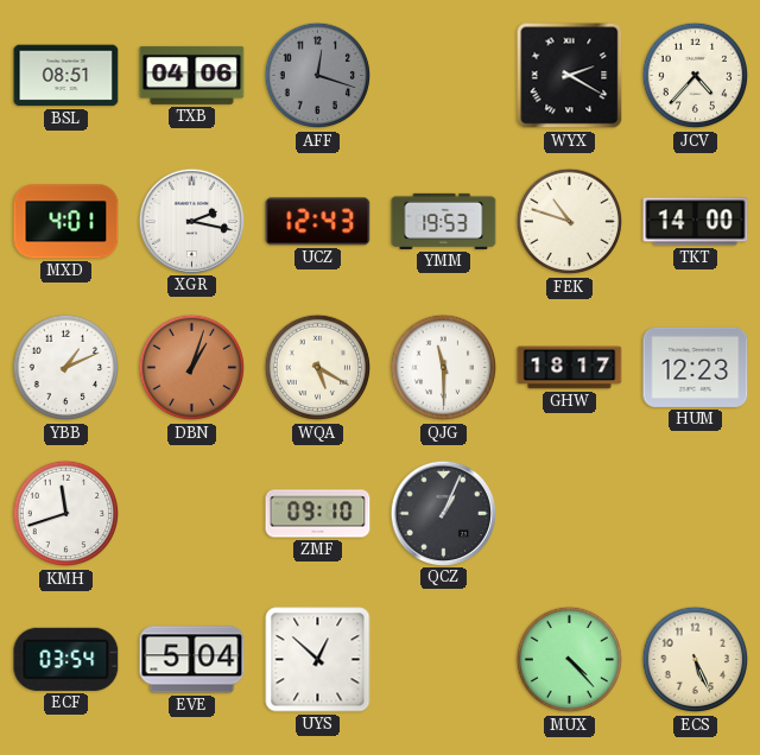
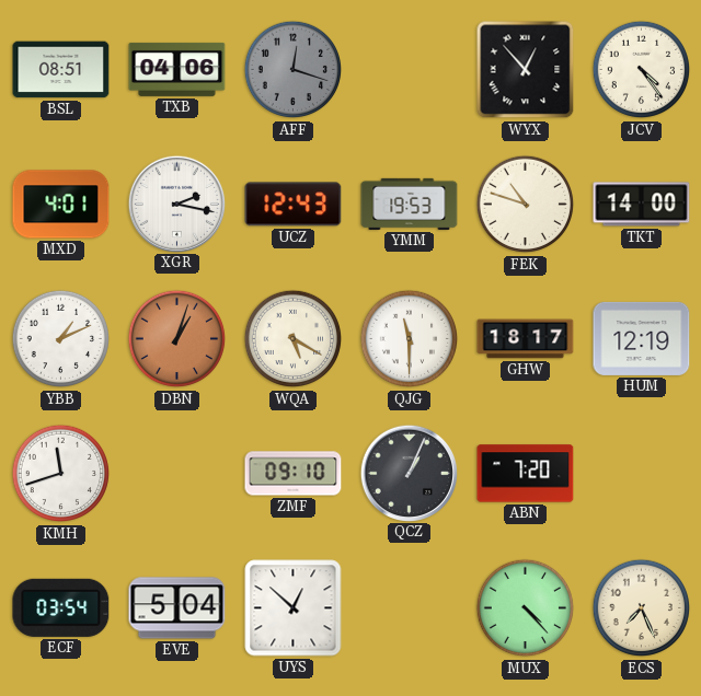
WYX: 2:20 -> 12:53
JCV: 4:37 -> 4:24
HUM: 12:23 -> 12:19
ABN: none -> 7:20
ECS: 5:26 -> 7:26
